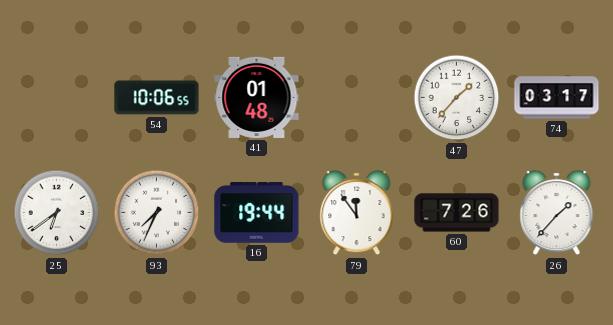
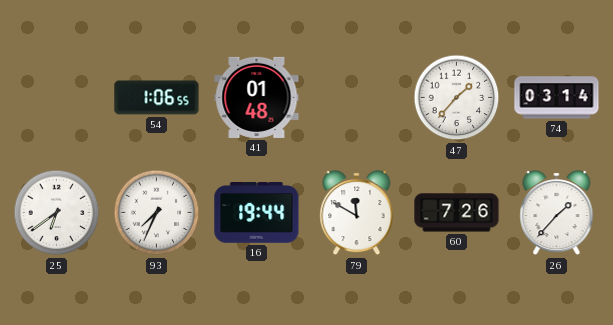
54: 10:06 -> 1:06
74: 03:17 -> 03:14
79: 11:54 -> 11:50
